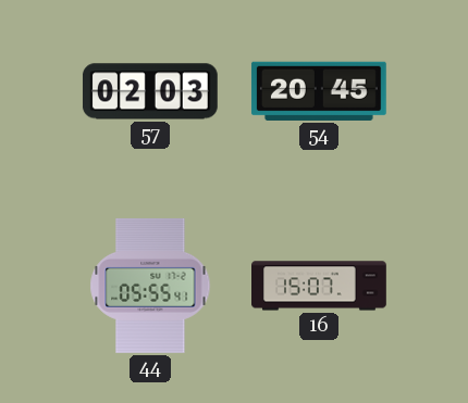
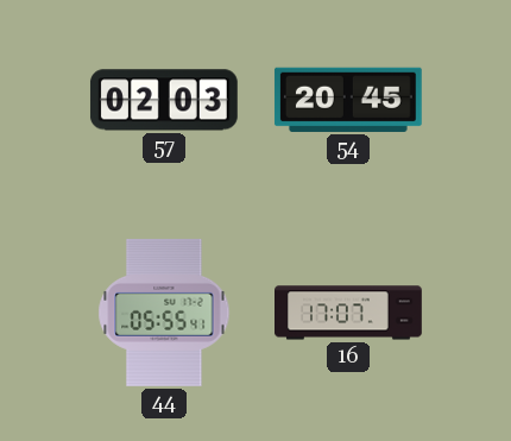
16: 15:07 -> 17:07
